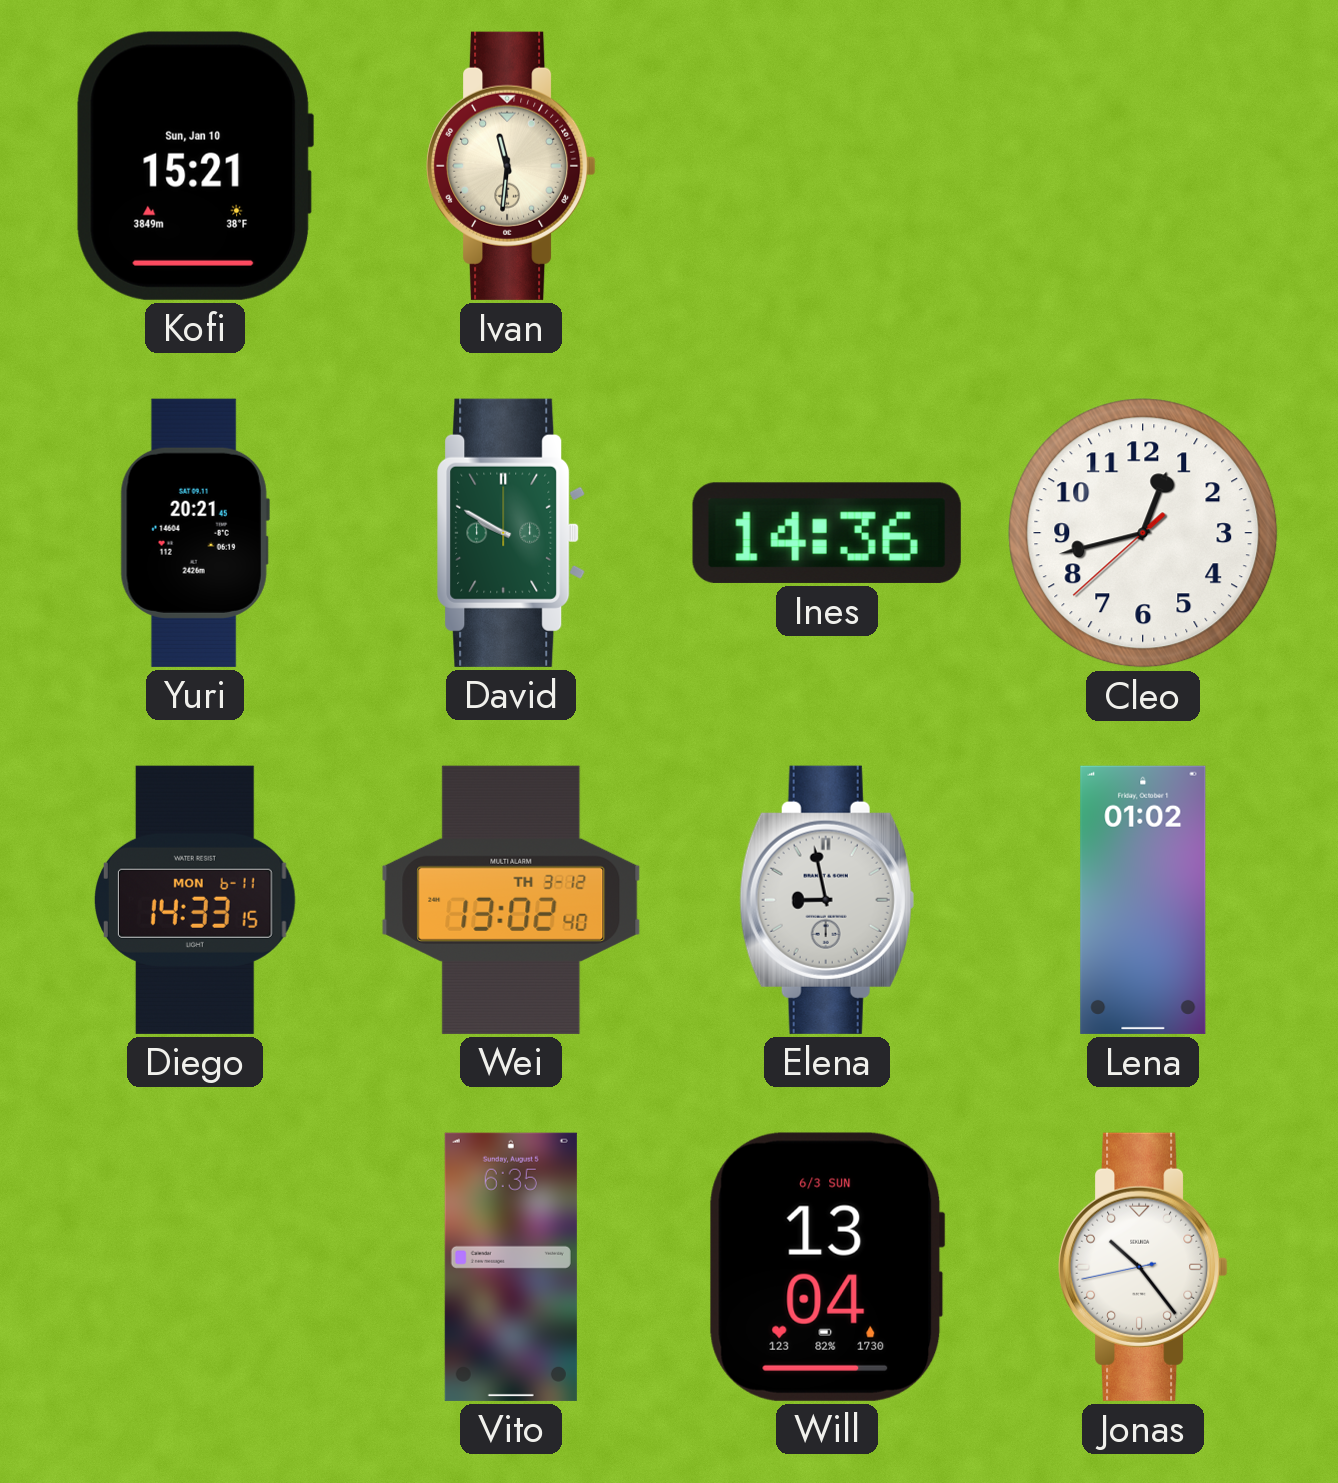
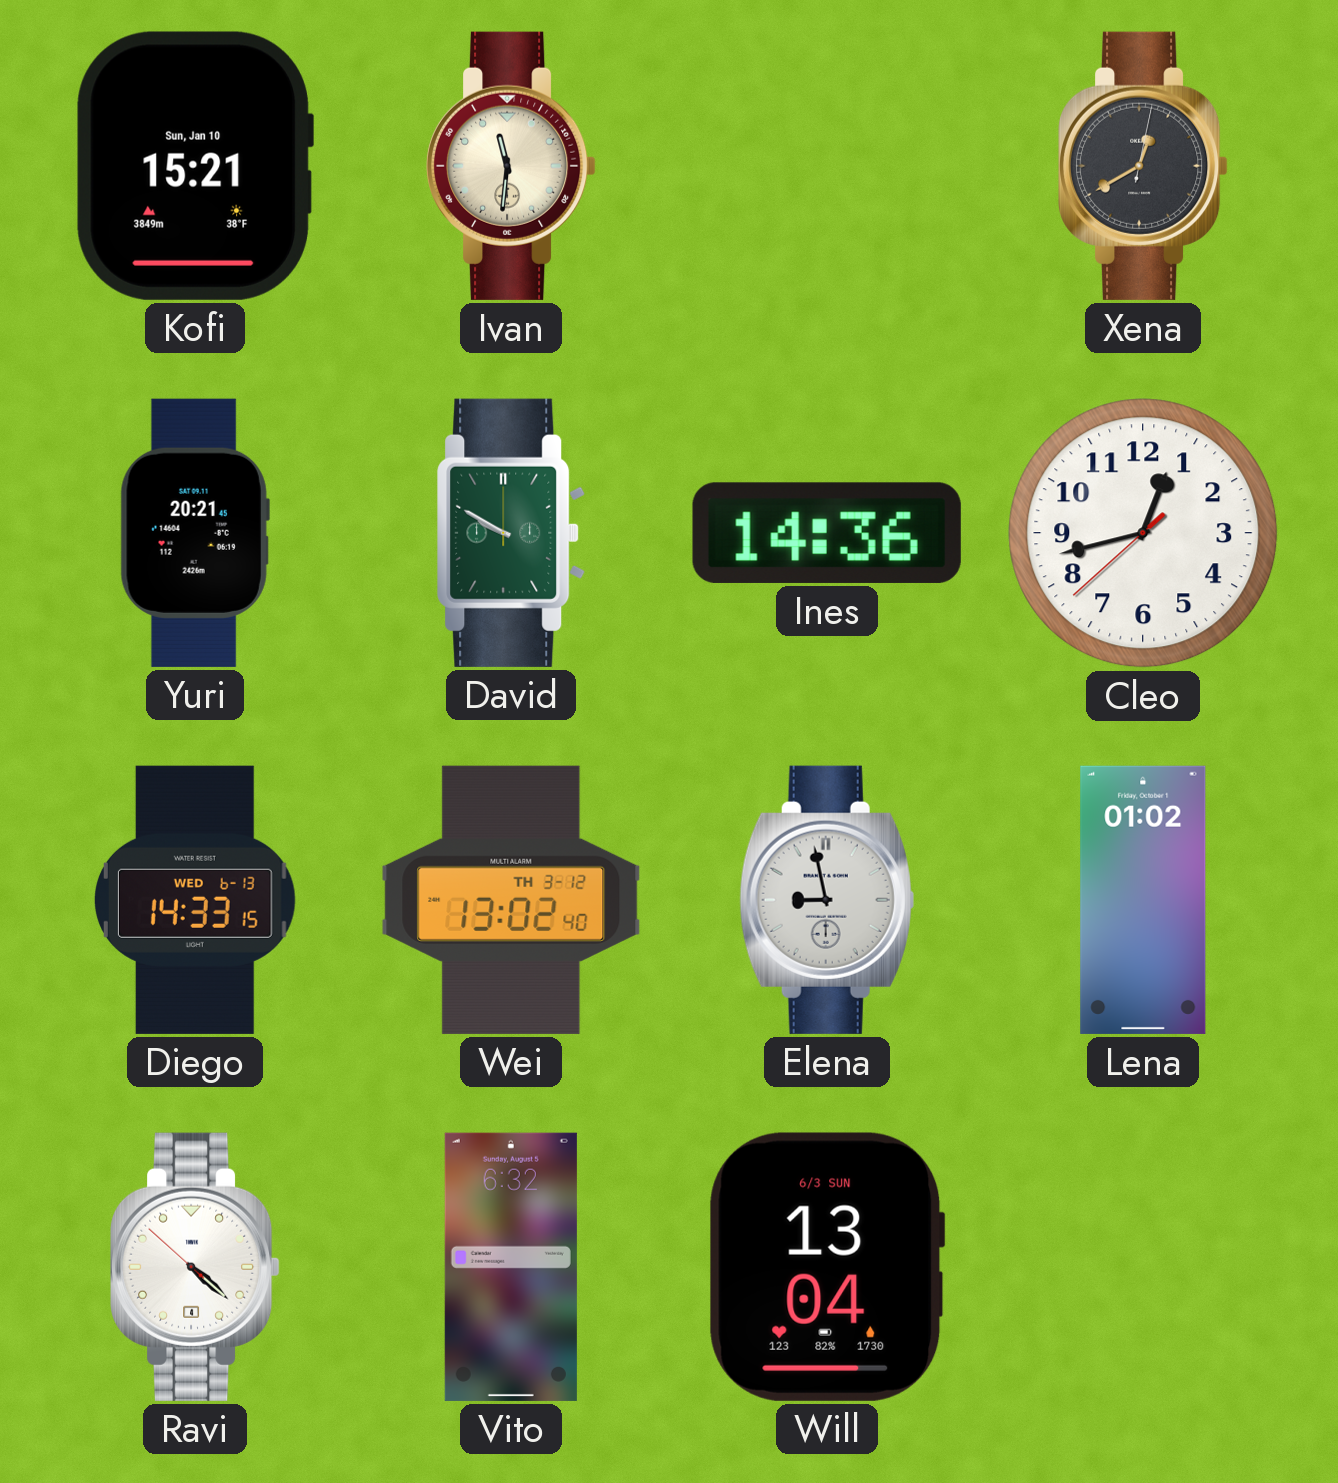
Xena: none -> 12:40
Diego date: MON 6-11 -> WED 6-13
Ravi: none -> 4:21
Vito: 6:35 -> 6:32
Jonas: 10:23 -> none
